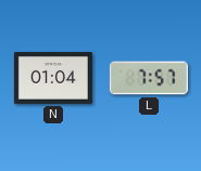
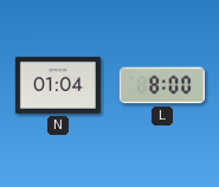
L: 7:57 -> 8:00
